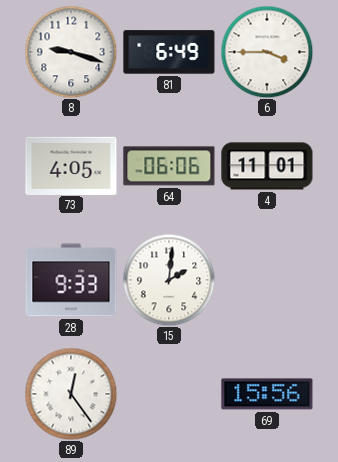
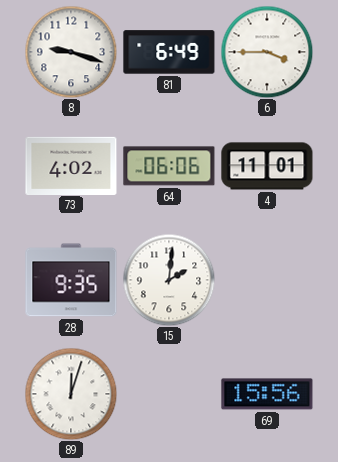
73: 4:05 -> 4:02
28: 9:33 -> 9:35
89: 12:24 -> 12:03
